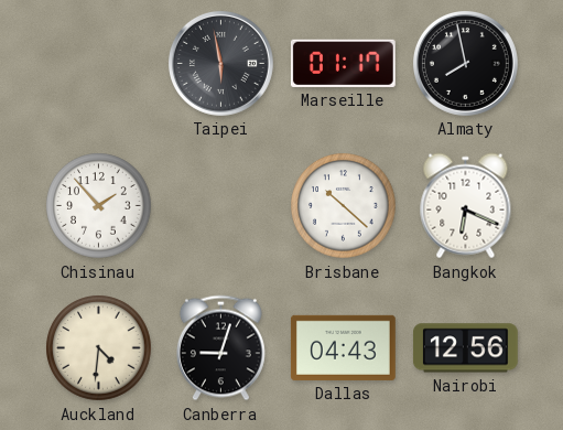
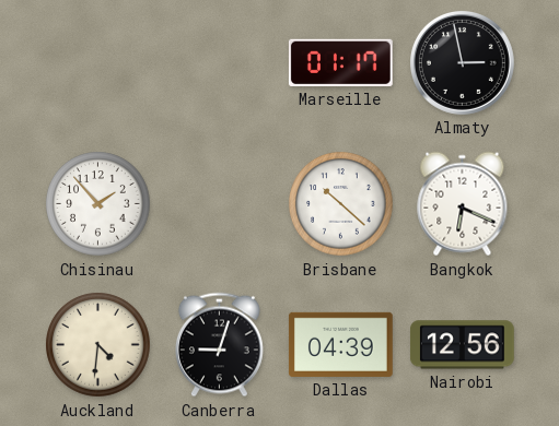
Taipei: 5:58 -> none
Almaty: 7:58 -> 2:58
Dallas: 04:43 -> 04:39
